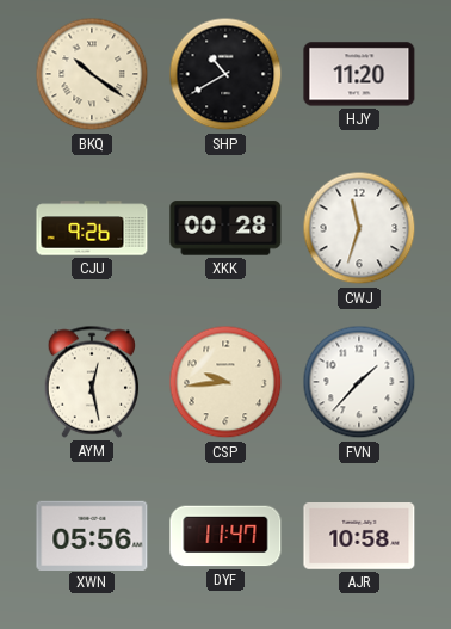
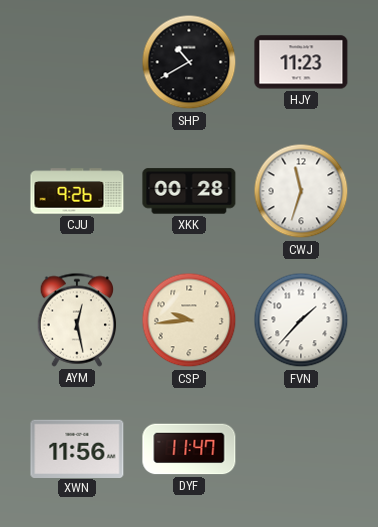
BKQ: 10:21 -> none
HJY: 11:20 -> 11:23
XWN: 05:56 -> 11:56
AJR: 10:58 -> none
